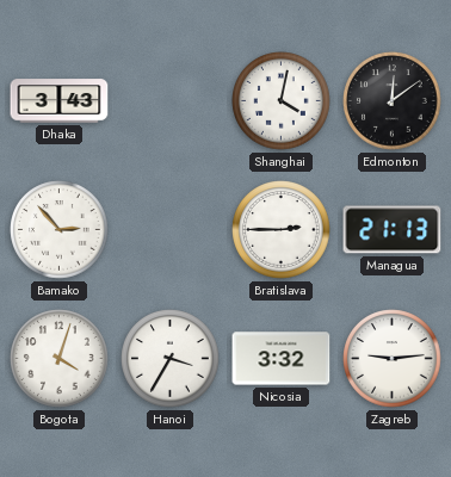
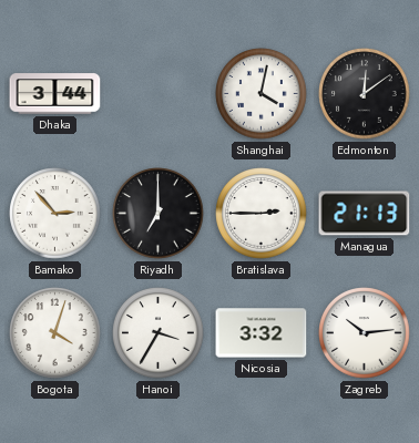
Dhaka: 3:43 -> 3:44
Riyadh: none -> 7:00
Zagreb: 9:14 -> 10:14
